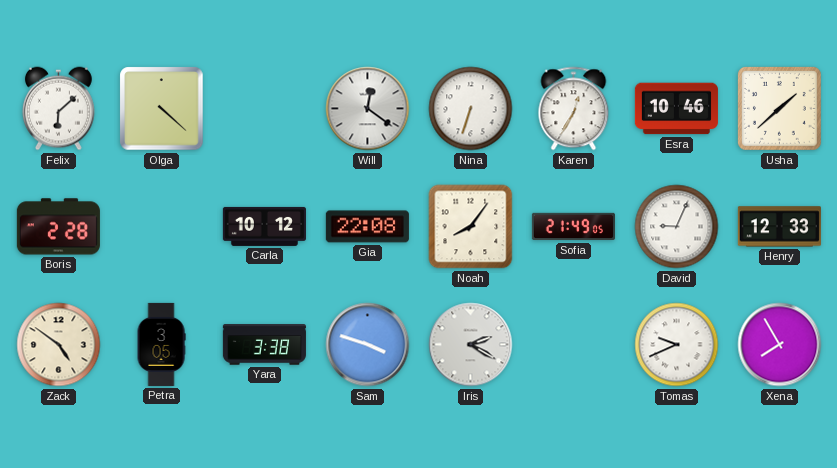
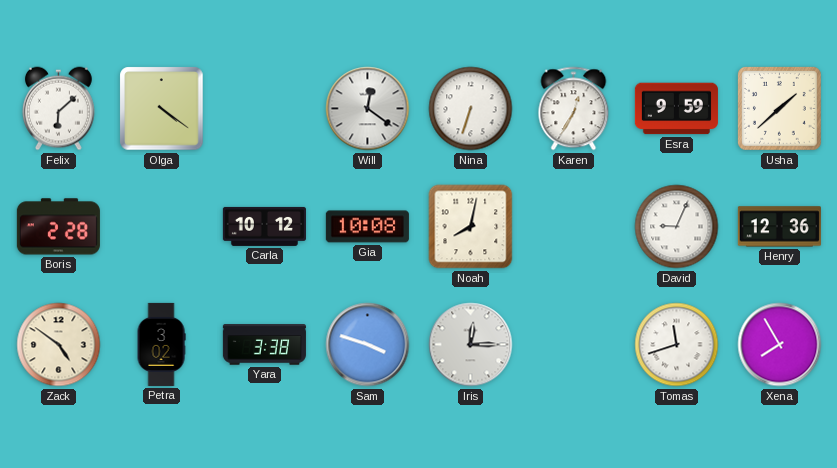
Olga: 4:22 -> 4:21
Esra: 10:46 -> 9:59
Gia: 22:08 -> 10:08
Noah: 8:06 -> 8:02
Sofia: 21:49 -> none
Henry: 12:33 -> 12:36
Petra: 3:05 -> 3:02
Iris: 2:20 -> 12:15
Tomas: 9:41 -> 11:42
